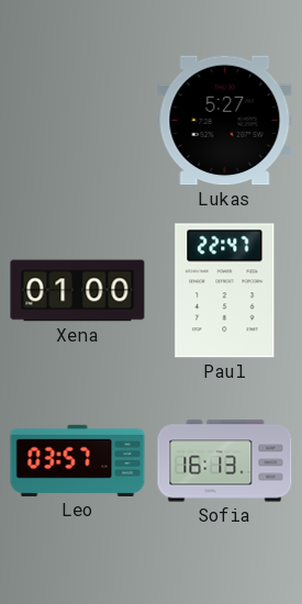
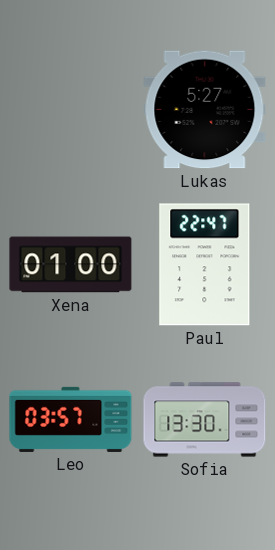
Sofia: 16:13 -> 13:30
